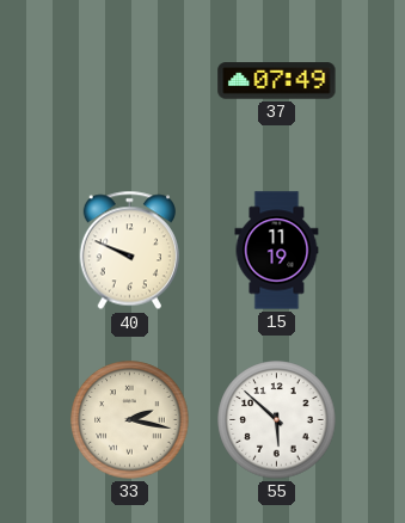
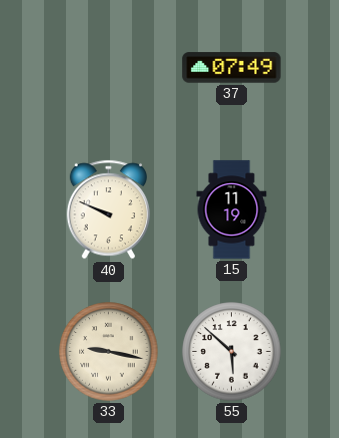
33: 2:17 -> 9:17
